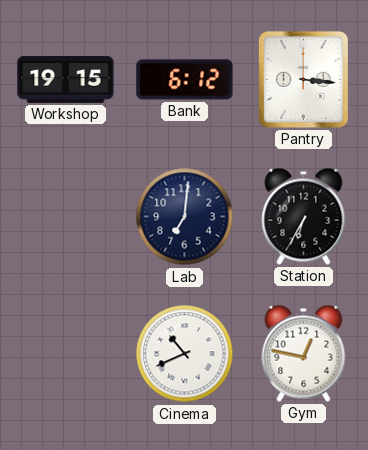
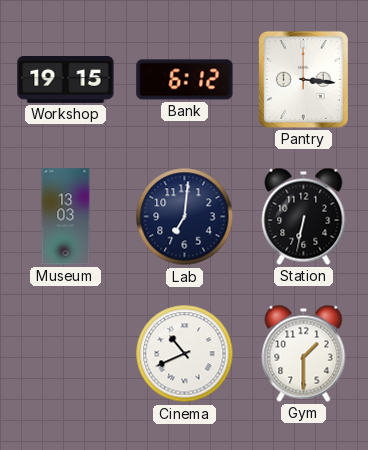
Museum: none -> 13:03
Station: 6:35 -> 6:32
Gym: 12:47 -> 1:30
